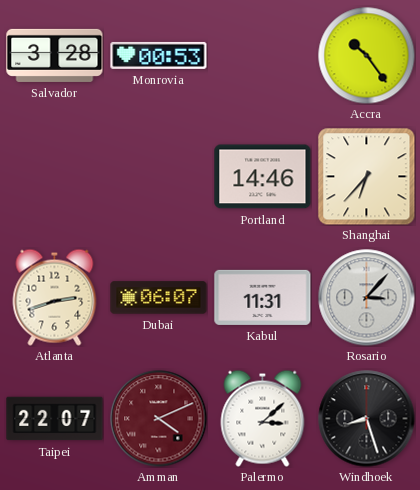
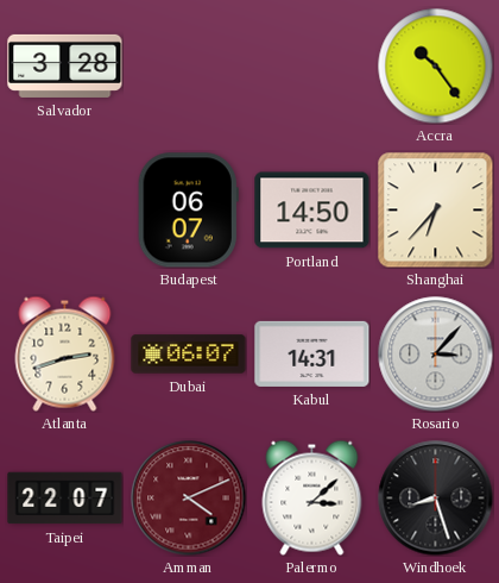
Monrovia: 00:53 -> none
Budapest: none -> 06:07
Portland: 14:46 -> 14:50
Kabul: 11:31 -> 14:31
